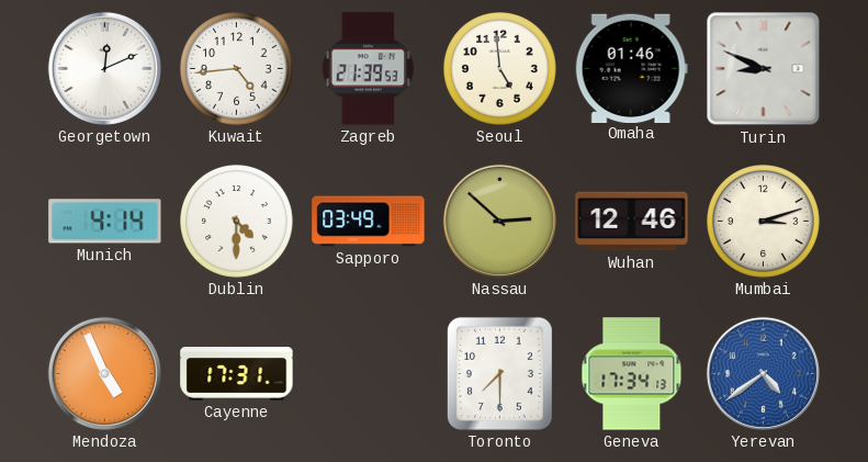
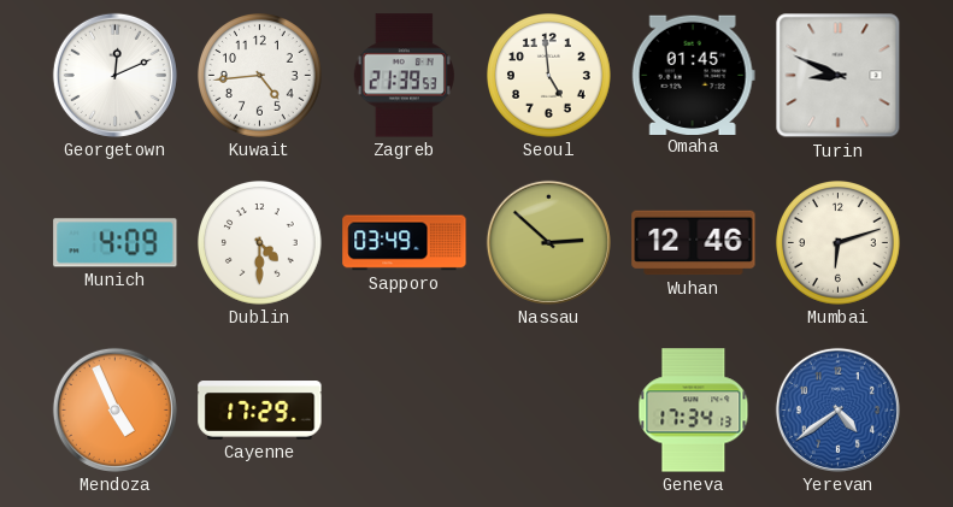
Omaha: 01:46 -> 01:45
Munich: 4:14 -> 4:09
Mumbai: 3:12 -> 6:12
Cayenne: 17:31 -> 17:29
Toronto: 7:30 -> none
